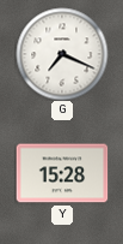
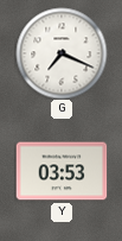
Y: 15:28 -> 03:53
